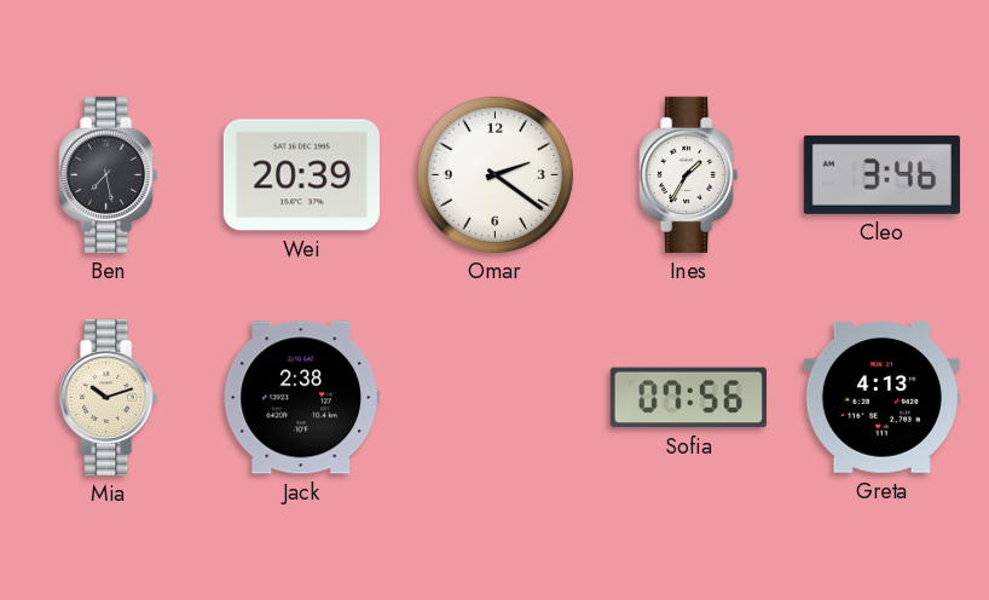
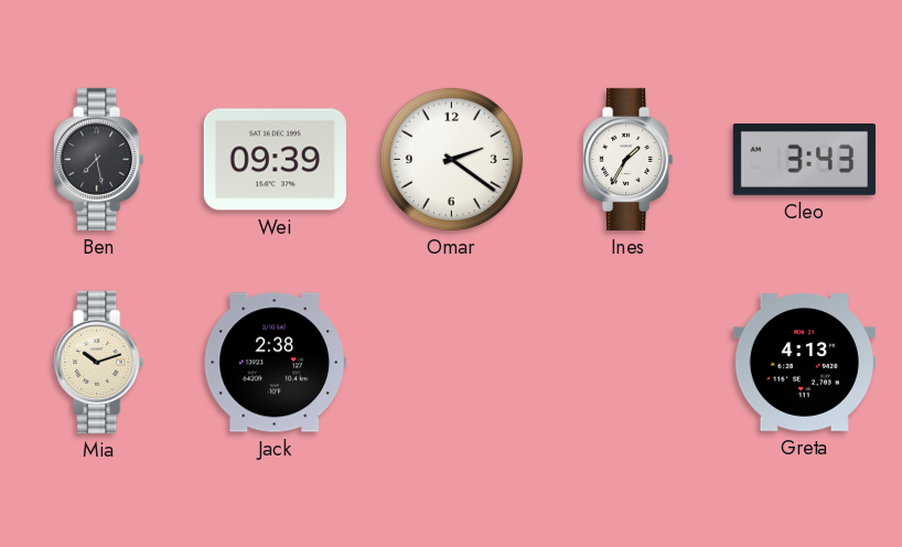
Wei: 20:39 -> 09:39
Cleo: 3:46 -> 3:43
Sofia: 07:56 -> none
